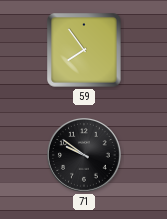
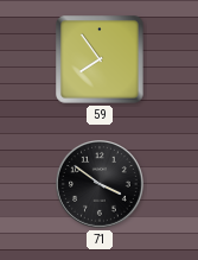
71: 9:51 -> 3:51
